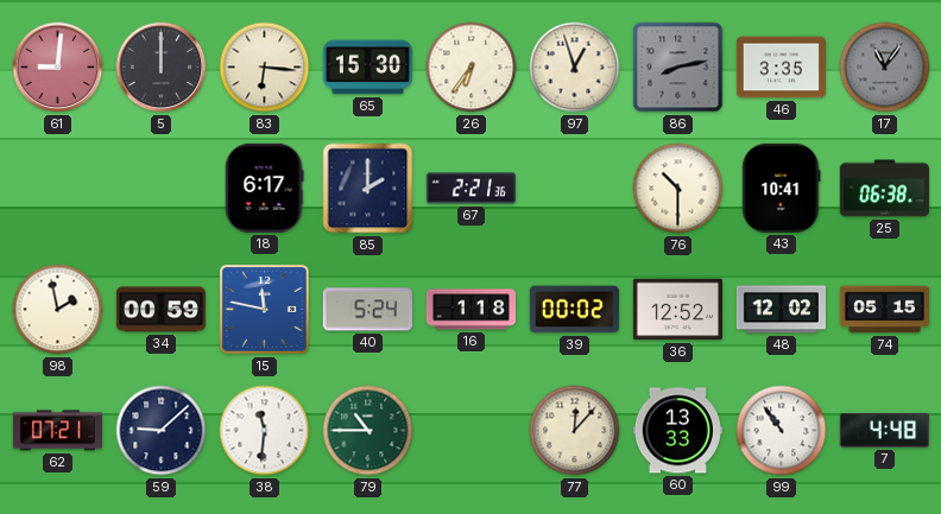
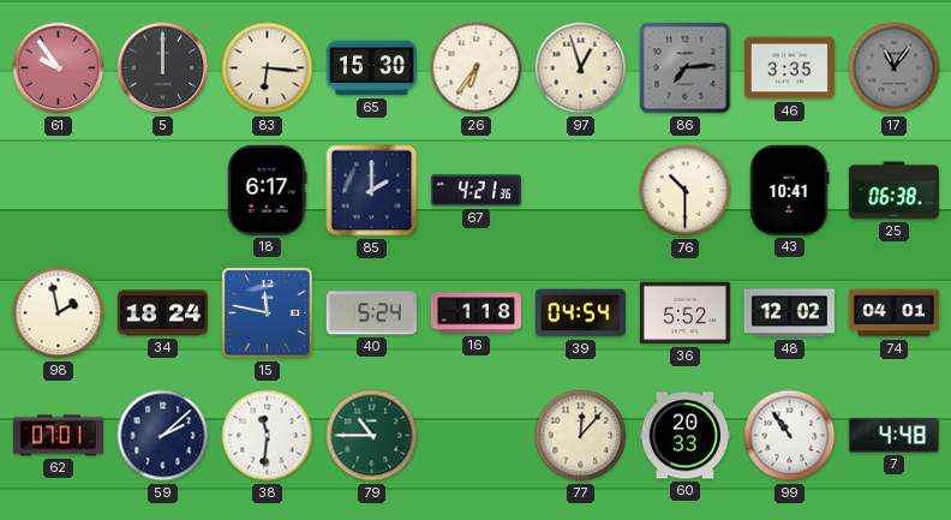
61: 9:01 -> 9:54
86: 8:13 -> 7:14
67: 2:21 -> 4:21
34: 00:59 -> 18:24
39: 00:02 -> 04:54
36: 12:52 -> 5:52
74: 05:15 -> 04:01
62: 07:21 -> 07:01
59: 9:08 -> 2:08
60: 13:33 -> 20:33
